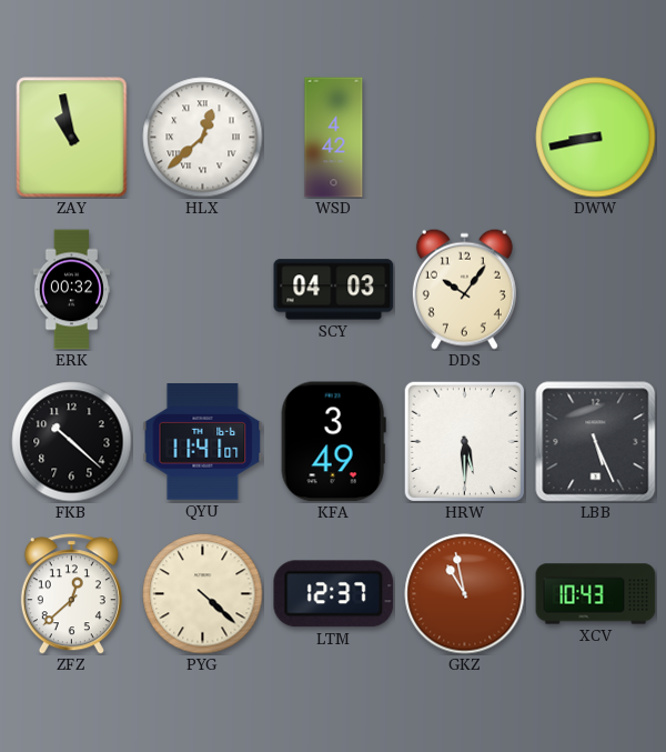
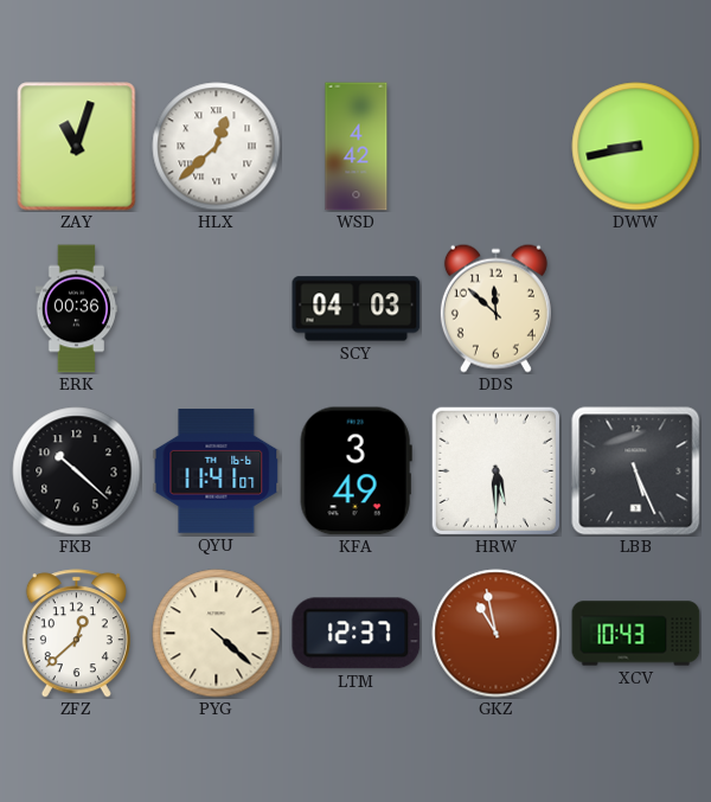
ZAY: 10:58 -> 11:03
ERK: 00:32 -> 00:36
DDS: 10:06 -> 11:52
